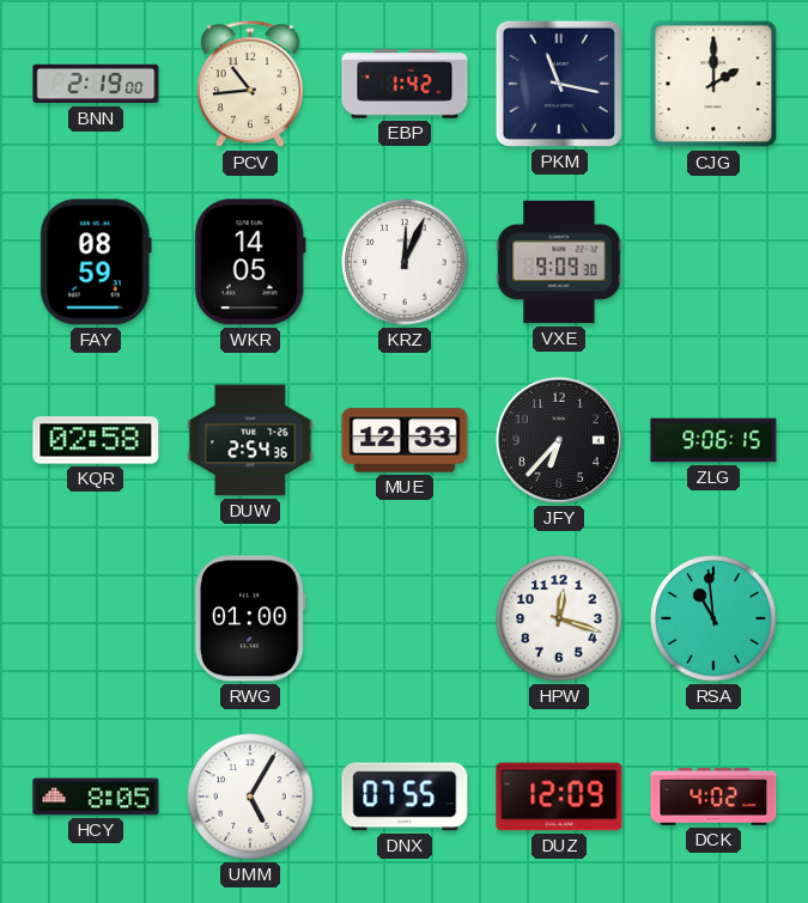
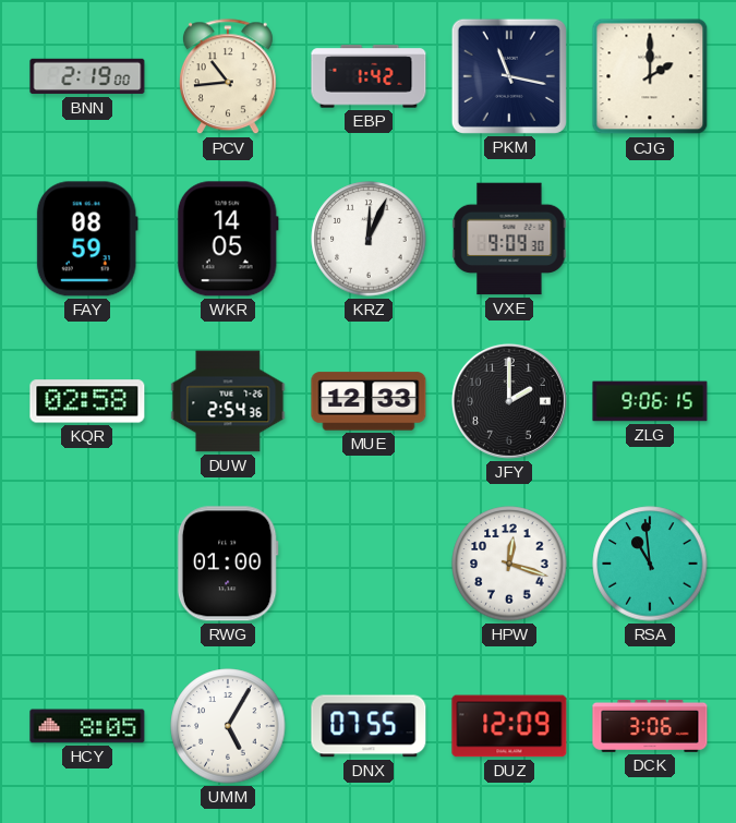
JFY: 6:37 -> 2:00
DCK: 4:02 -> 3:06
